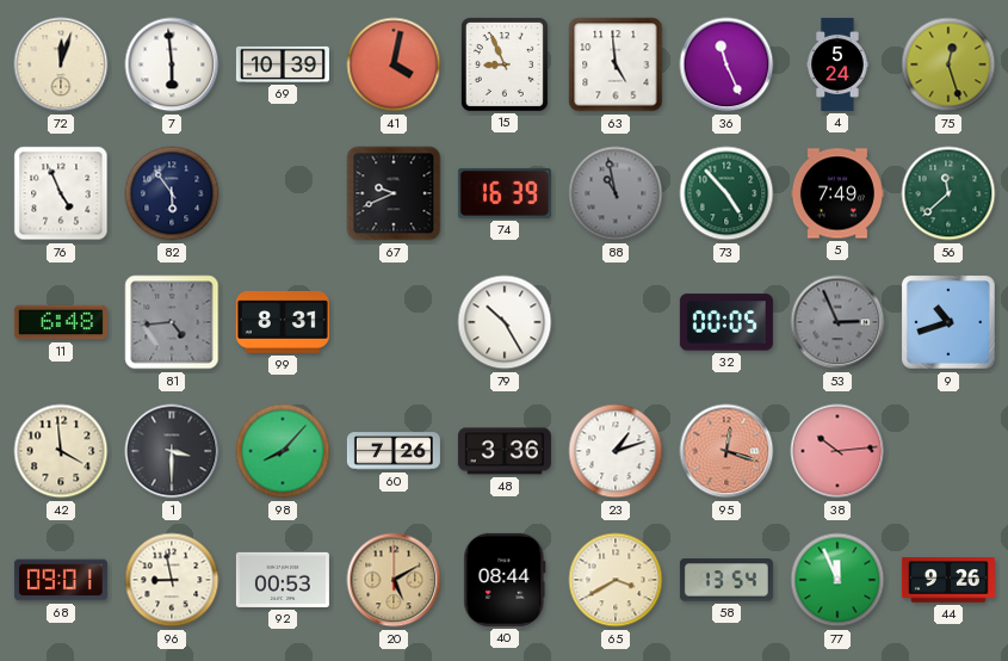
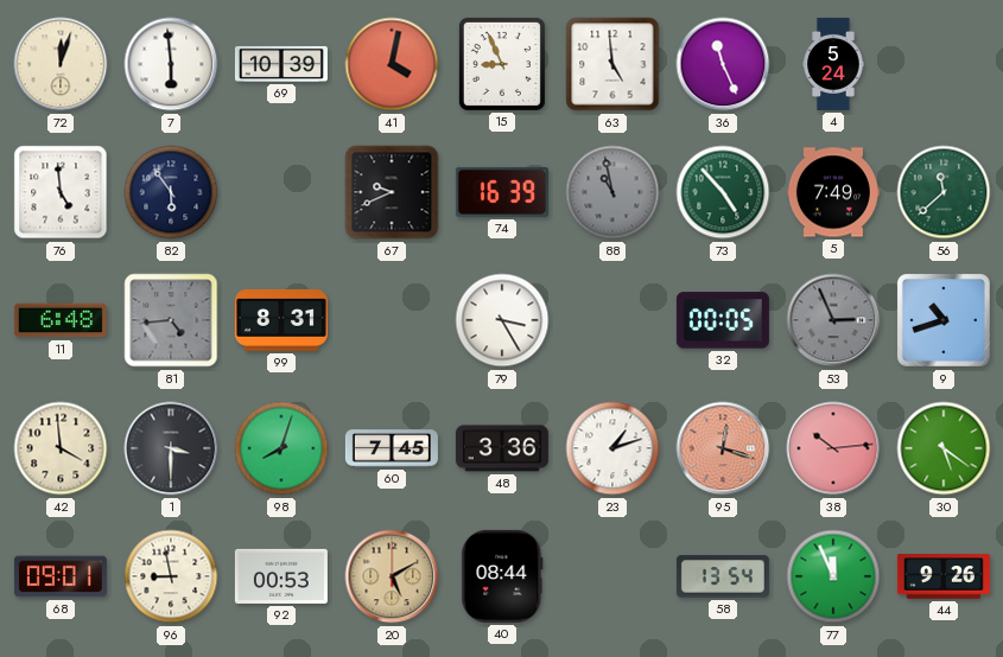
75: 12:27 -> none
76: 4:56 -> 4:59
79: 10:25 -> 3:25
98: 8:07 -> 8:03
60: 7:26 -> 7:45
30: none -> 5:21
65: 3:40 -> none
